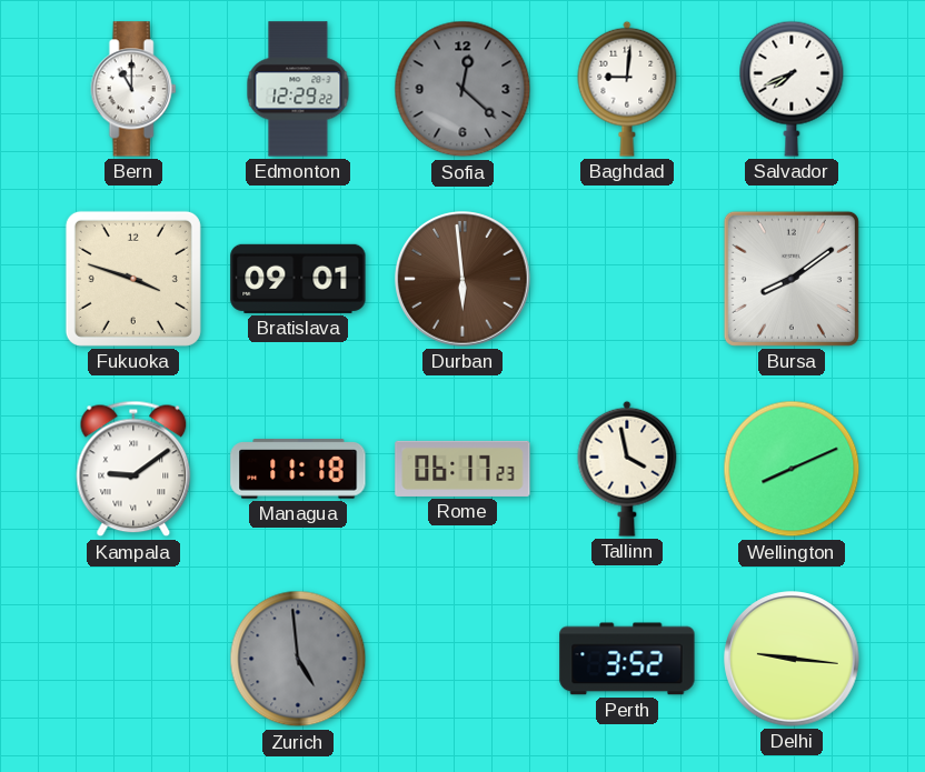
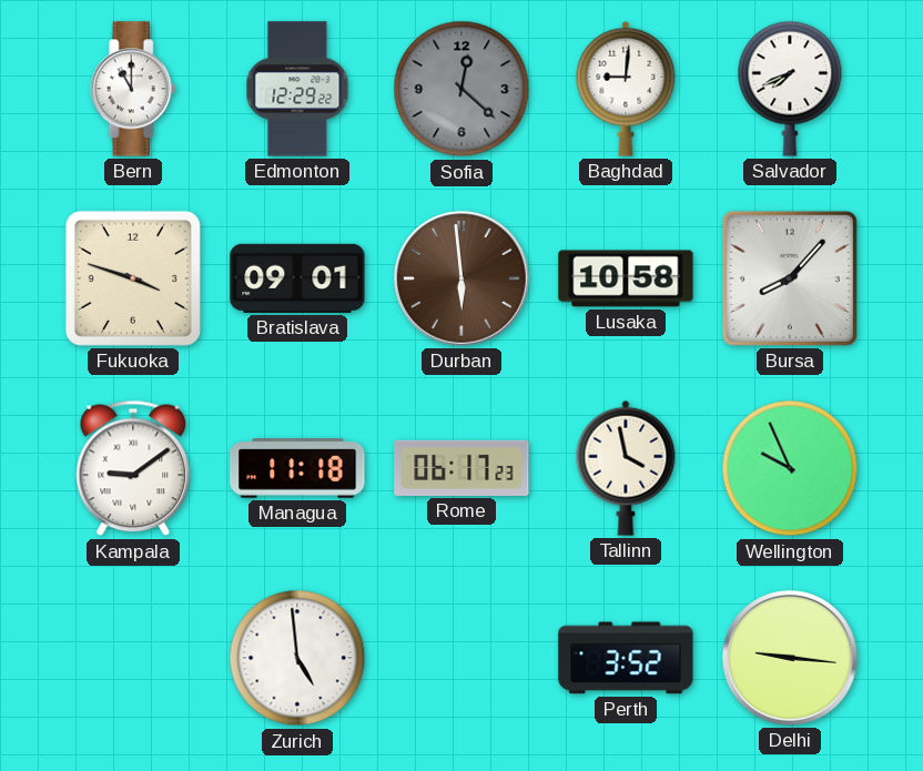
Lusaka: none -> 10:58
Bursa: 8:09 -> 8:07
Wellington: 8:11 -> 9:56
Zurich dial: grey -> white
